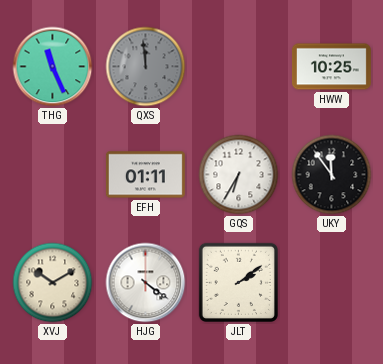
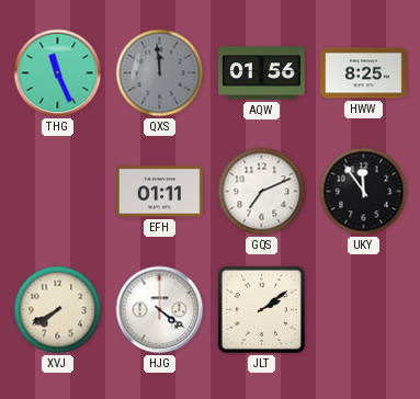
AQW: none -> 01:56
HWW: 10:25 -> 8:25
GQS: 6:35 -> 7:11
XVJ: 10:10 -> 7:40
